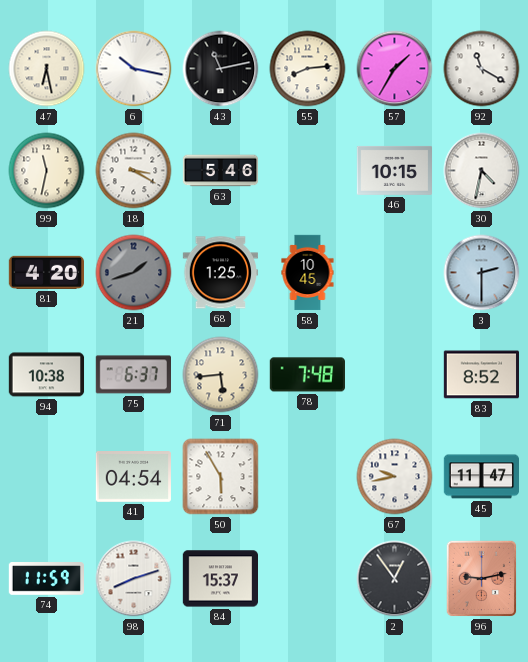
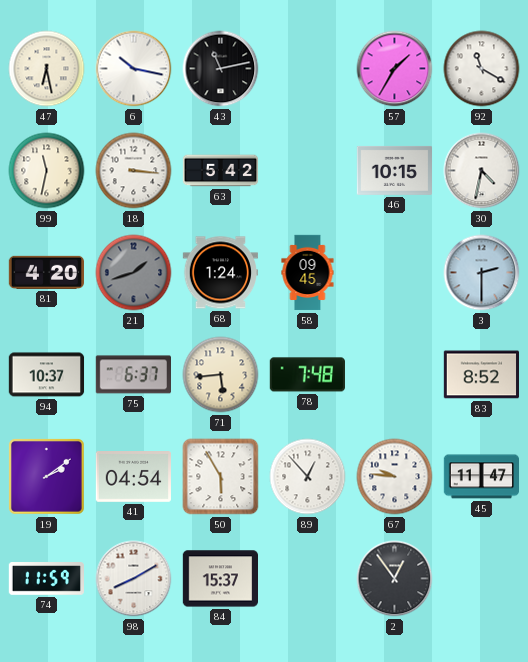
55: 8:14 -> none
18: 3:20 -> 3:16
63: 5:46 -> 5:42
68: 1:25 -> 1:24
58: 10:45 -> 09:45
94: 10:38 -> 10:37
19: none -> 2:09
89: none -> 12:53
67: 9:43 -> 9:46
98: 8:12 -> 8:10
96: 9:13 -> none
